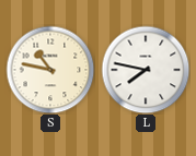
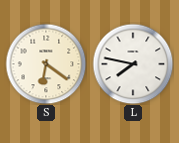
S: 10:47 -> 6:21
